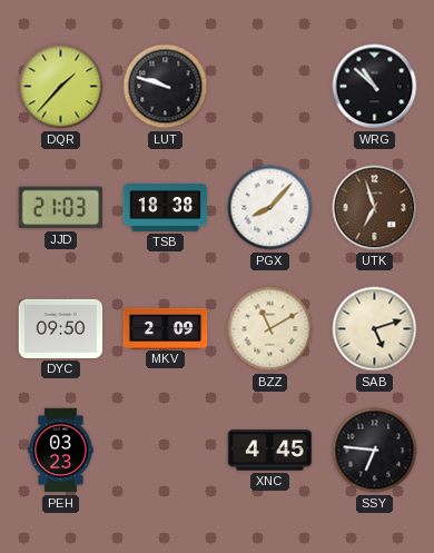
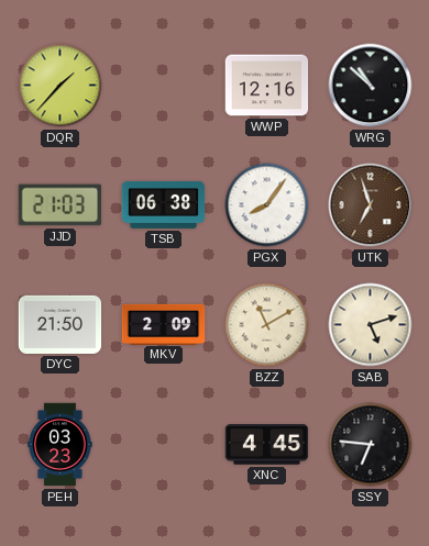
LUT: 9:48 -> none
WWP: none -> 12:16
TSB: 18:38 -> 06:38
PGX: 8:07 -> 8:06
DYC: 09:50 -> 21:50
